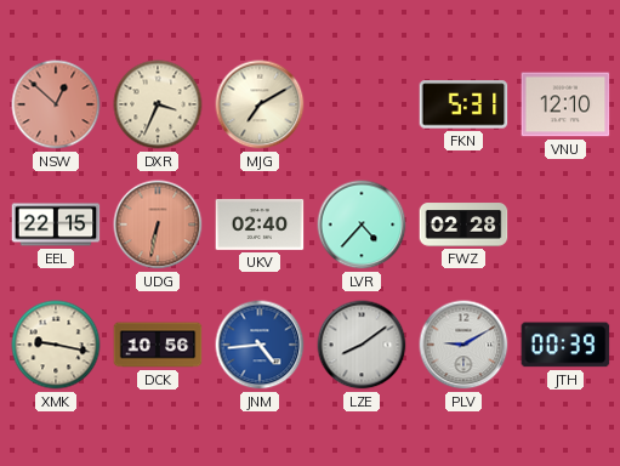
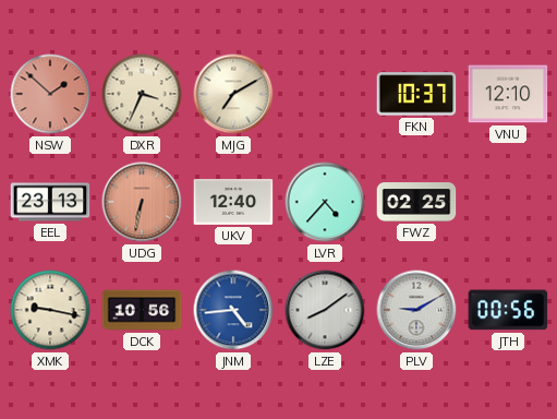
NSW: 12:52 -> 1:52
FKN: 5:31 -> 10:37
EEL: 22:15 -> 23:13
UKV: 02:40 -> 12:40
FWZ: 02:28 -> 02:25
JTH: 00:39 -> 00:56
